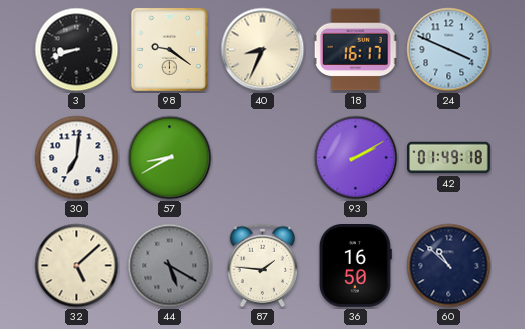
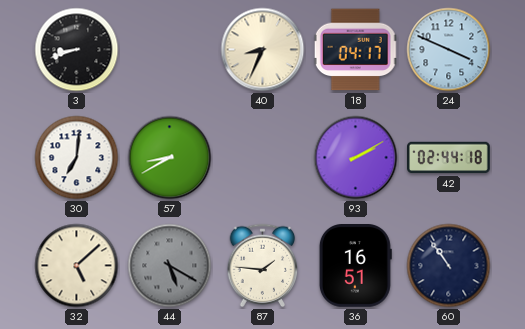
98: 9:21 -> none
18: 16:17 -> 04:17
42: 01:49 -> 02:44
36: 16:50 -> 16:51
60: 10:52 -> 10:54
